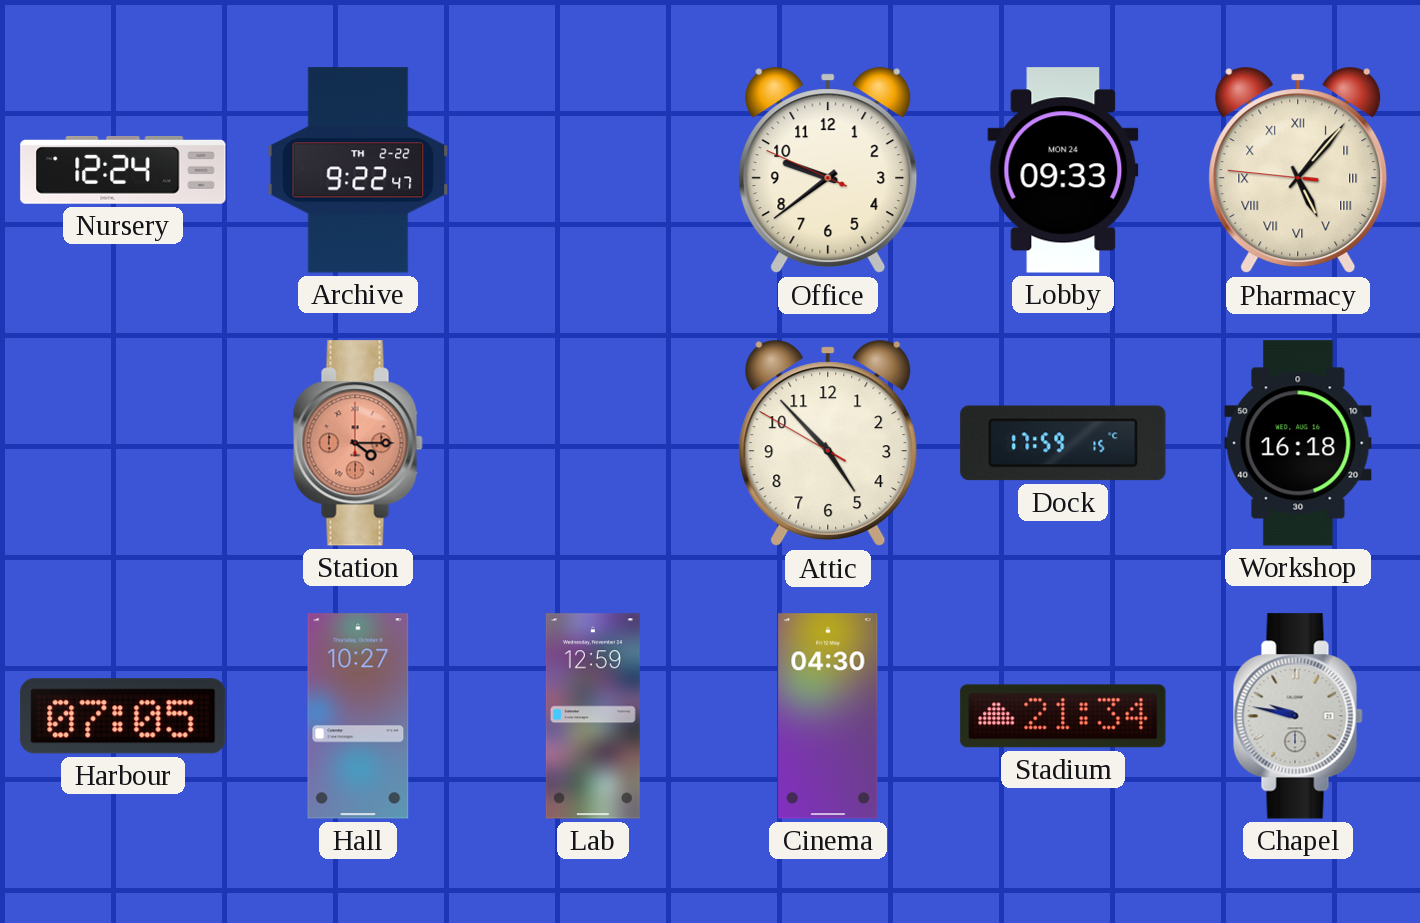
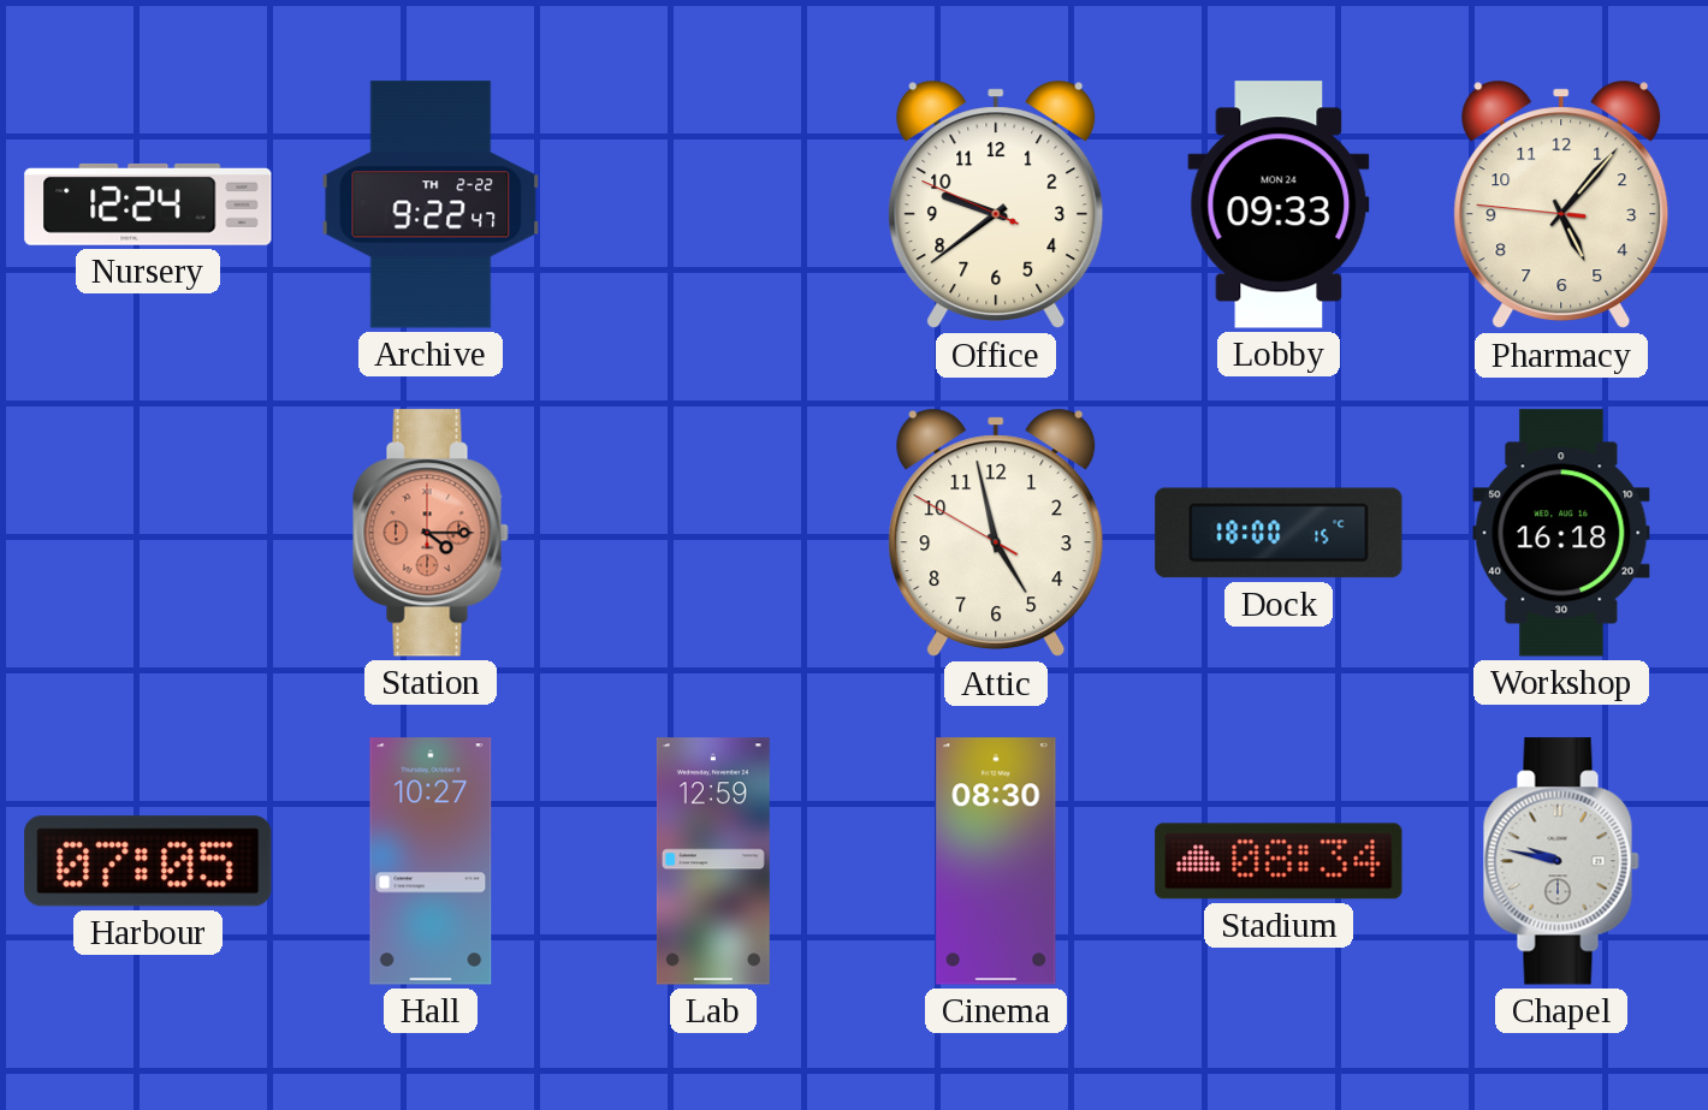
Pharmacy numerals: Roman -> Arabic
Attic: 4:52 -> 4:57
Dock: 17:59 -> 18:00
Cinema: 04:30 -> 08:30
Stadium: 21:34 -> 08:34
